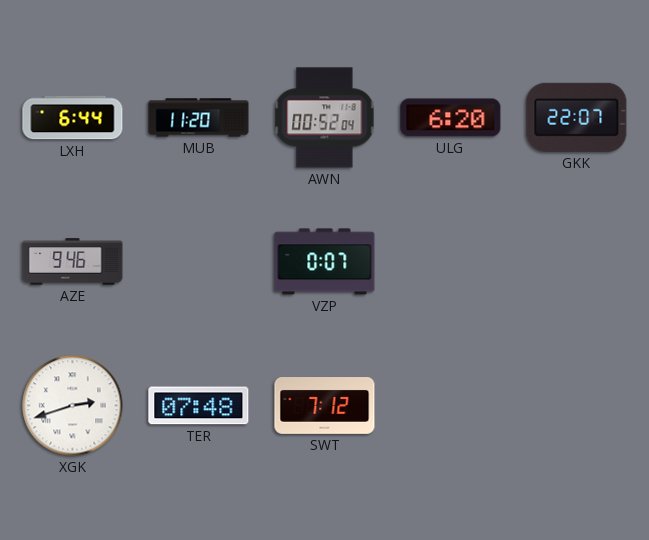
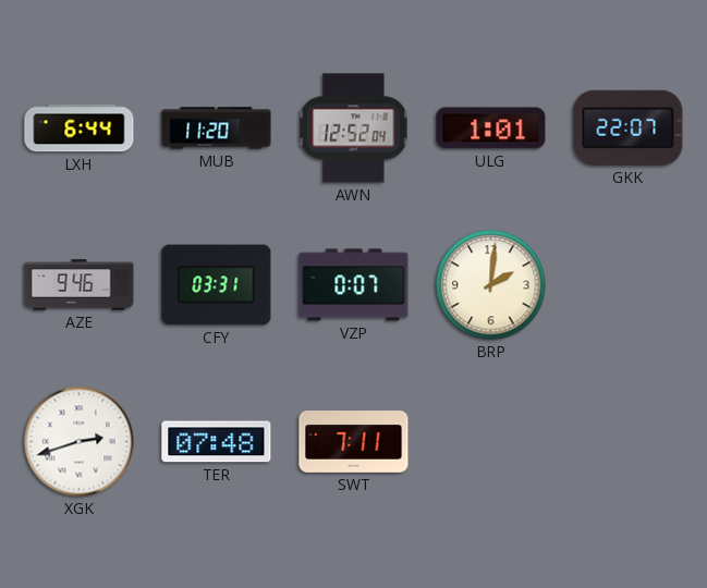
AWN: 00:52 -> 12:52
ULG: 6:20 -> 1:01
CFY: none -> 03:31
BRP: none -> 2:01
SWT: 7:12 -> 7:11
